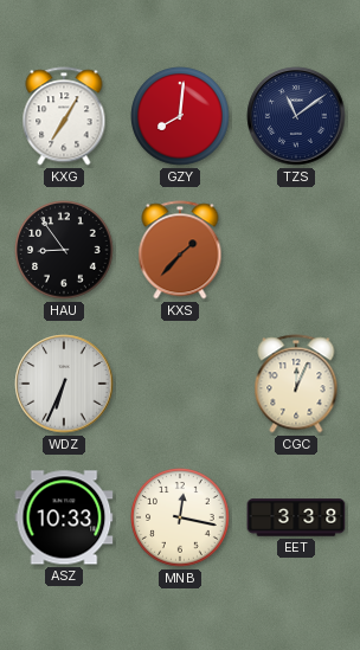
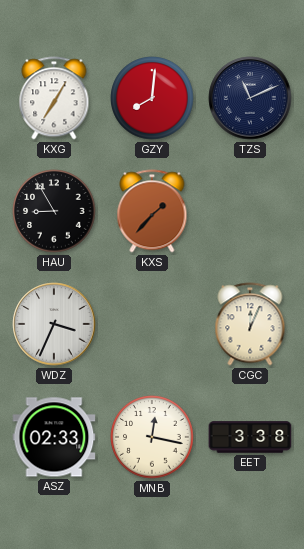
TZS: 11:09 -> 11:11
HAU: 8:54 -> 8:55
WDZ: 6:34 -> 3:34
ASZ: 10:33 -> 02:33
